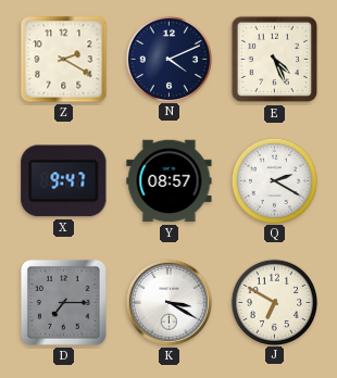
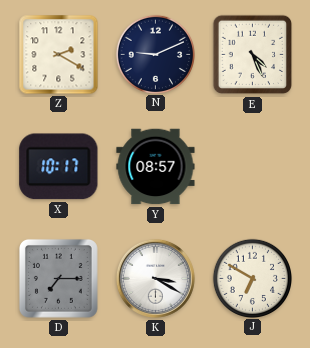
N: 4:11 -> 9:11
X: 9:47 -> 10:17
Q: 2:20 -> none
